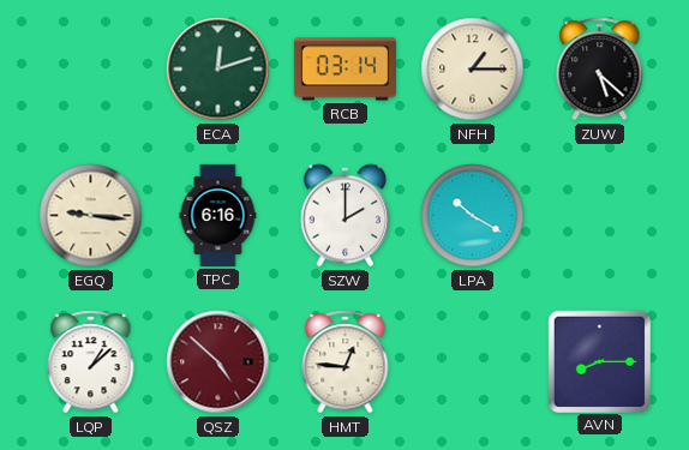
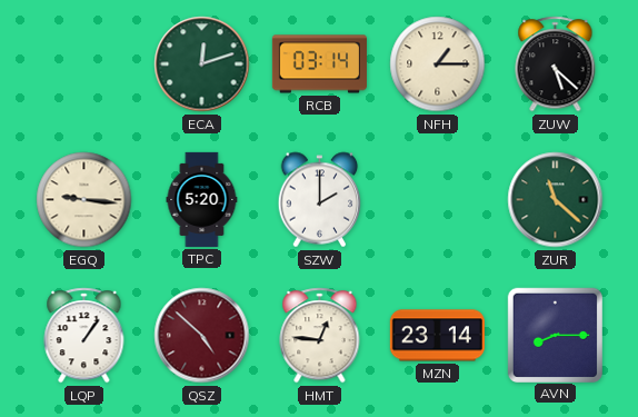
TPC: 6:16 -> 5:20
LPA: 10:20 -> none
ZUR: none -> 11:22
LQP: 1:08 -> 1:06
MZN: none -> 23:14
